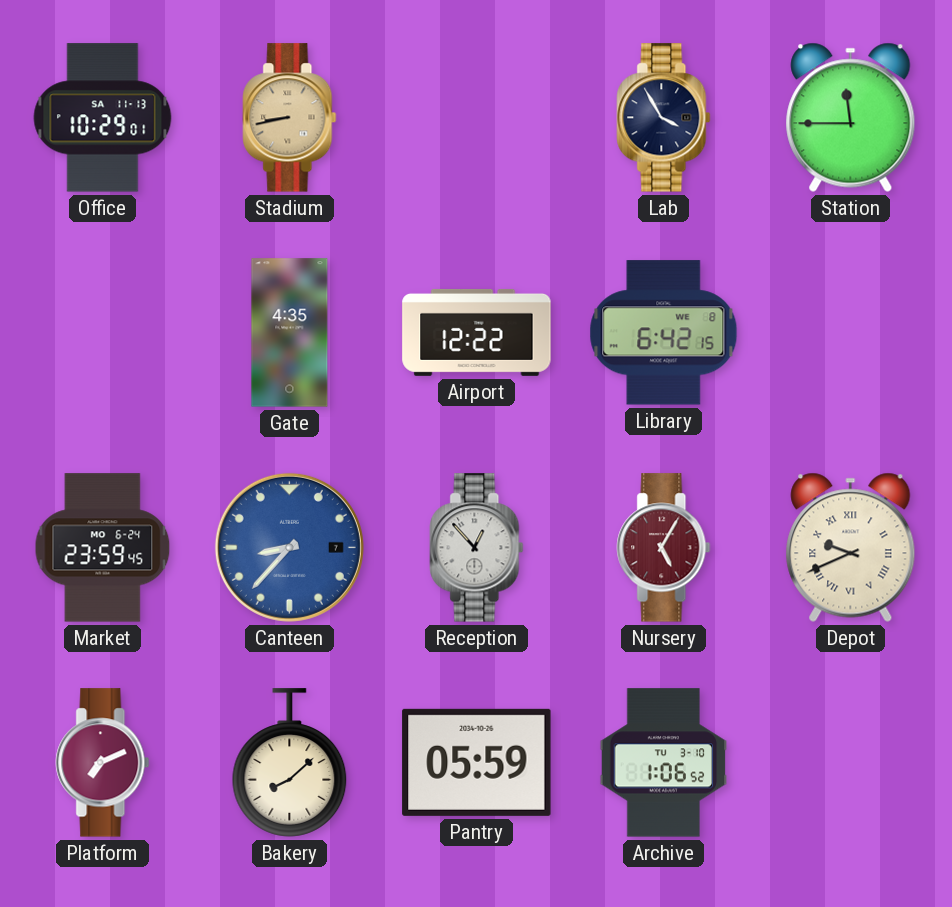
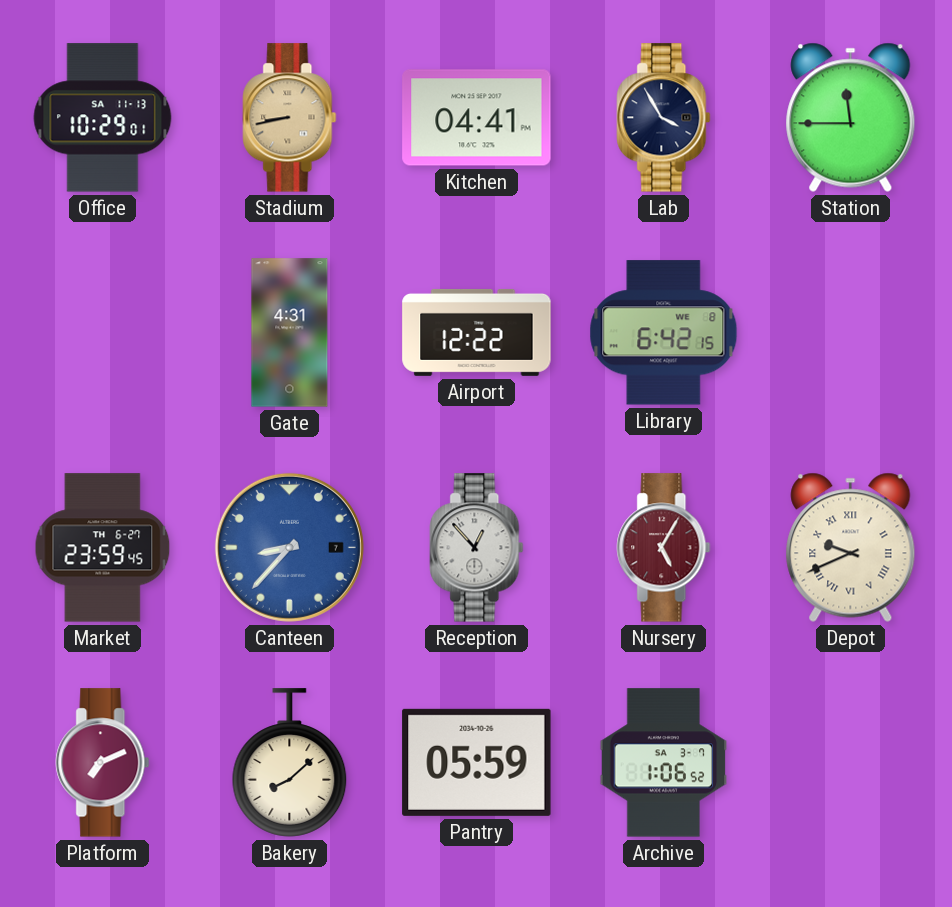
Kitchen: none -> 04:41
Gate: 4:35 -> 4:31
Market date: MO 6-24 -> TH 6-27
Archive date: TU 3-10 -> SA 3-7
